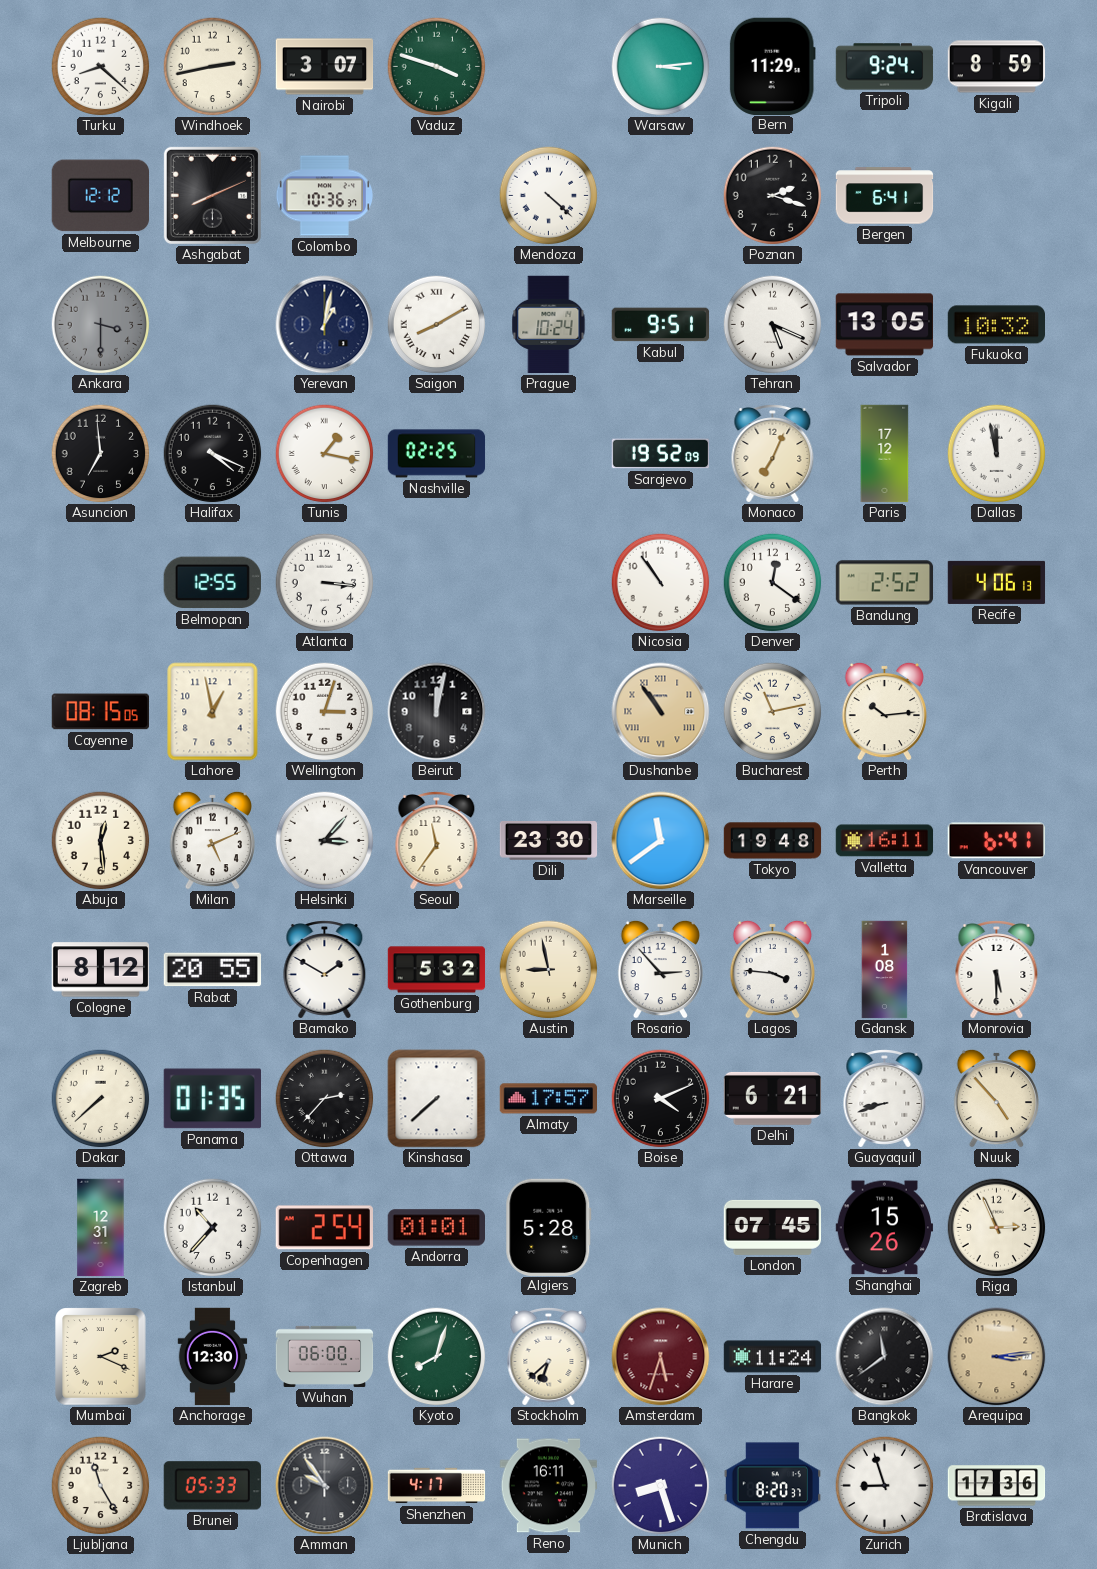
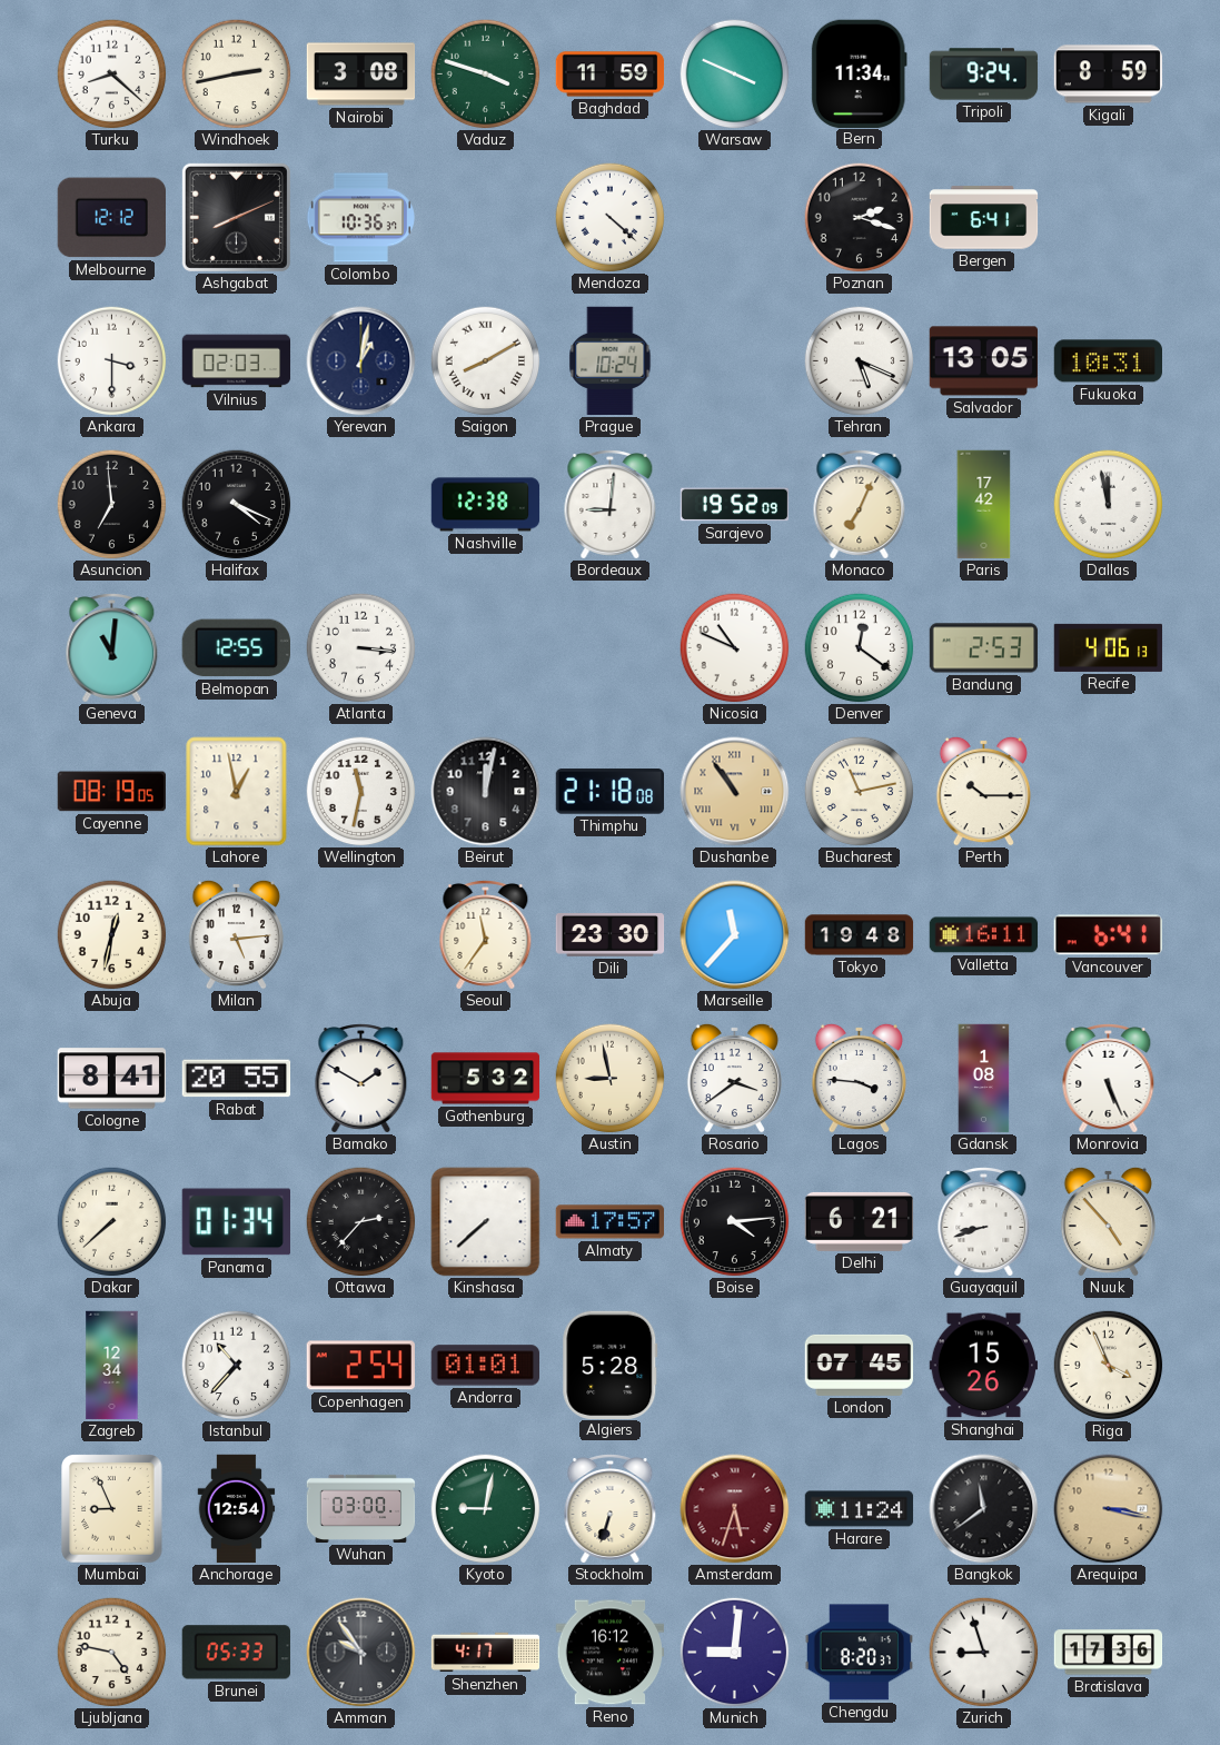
Nairobi: 3:07 -> 3:08
Baghdad: none -> 11:59
Warsaw: 3:14 -> 3:49
Bern: 11:29 -> 11:34
Ankara dial: grey -> white
Vilnius: none -> 02:03
Kabul: 9:51 -> none
Fukuoka: 10:32 -> 10:31
Tunis: 1:17 -> none
Nashville: 02:25 -> 12:38
Bordeaux: none -> 9:01
Paris: 17:12 -> 17:42
Geneva: none -> 11:01
Nicosia: 10:54 -> 10:49
Bandung: 2:52 -> 2:53
Cayenne: 08:15 -> 08:19
Wellington: 3:03 -> 11:32
Thimphu: none -> 21:18
Perth: 10:14 -> 10:15
Abuja: 12:29 -> 12:32
Milan: 5:11 -> 5:14
Helsinki: 3:07 -> none
Marseille: 11:39 -> 11:37
Cologne: 8:12 -> 8:41
Rosario: 2:53 -> 3:39
Monrovia: 5:30 -> 5:26
Panama: 01:35 -> 01:34
Boise: 4:11 -> 4:14
Zagreb: 12:31 -> 12:34
Riga: 2:56 -> 3:56
Mumbai: 2:19 -> 8:56
Anchorage: 12:30 -> 12:54
Wuhan: 06:00 -> 03:00
Kyoto: 8:03 -> 9:02
Stockholm: 6:38 -> 6:33
Arequipa: 3:14 -> 3:17
Ljubljana: 11:25 -> 4:47
Reno: 16:11 -> 16:12
Munich: 8:27 -> 9:01
